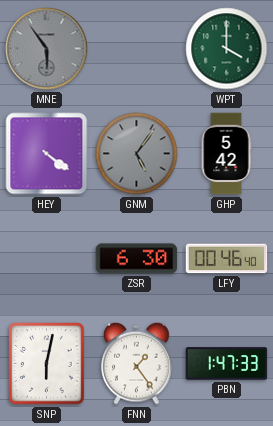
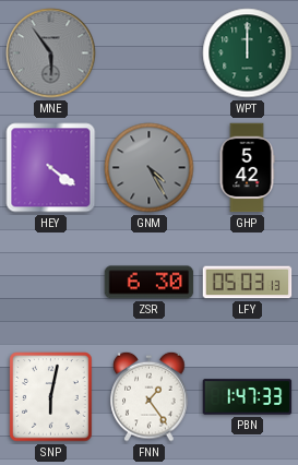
WPT: 4:00 -> 12:00
GNM: 5:06 -> 4:25
LFY: 00:46 -> 05:03
